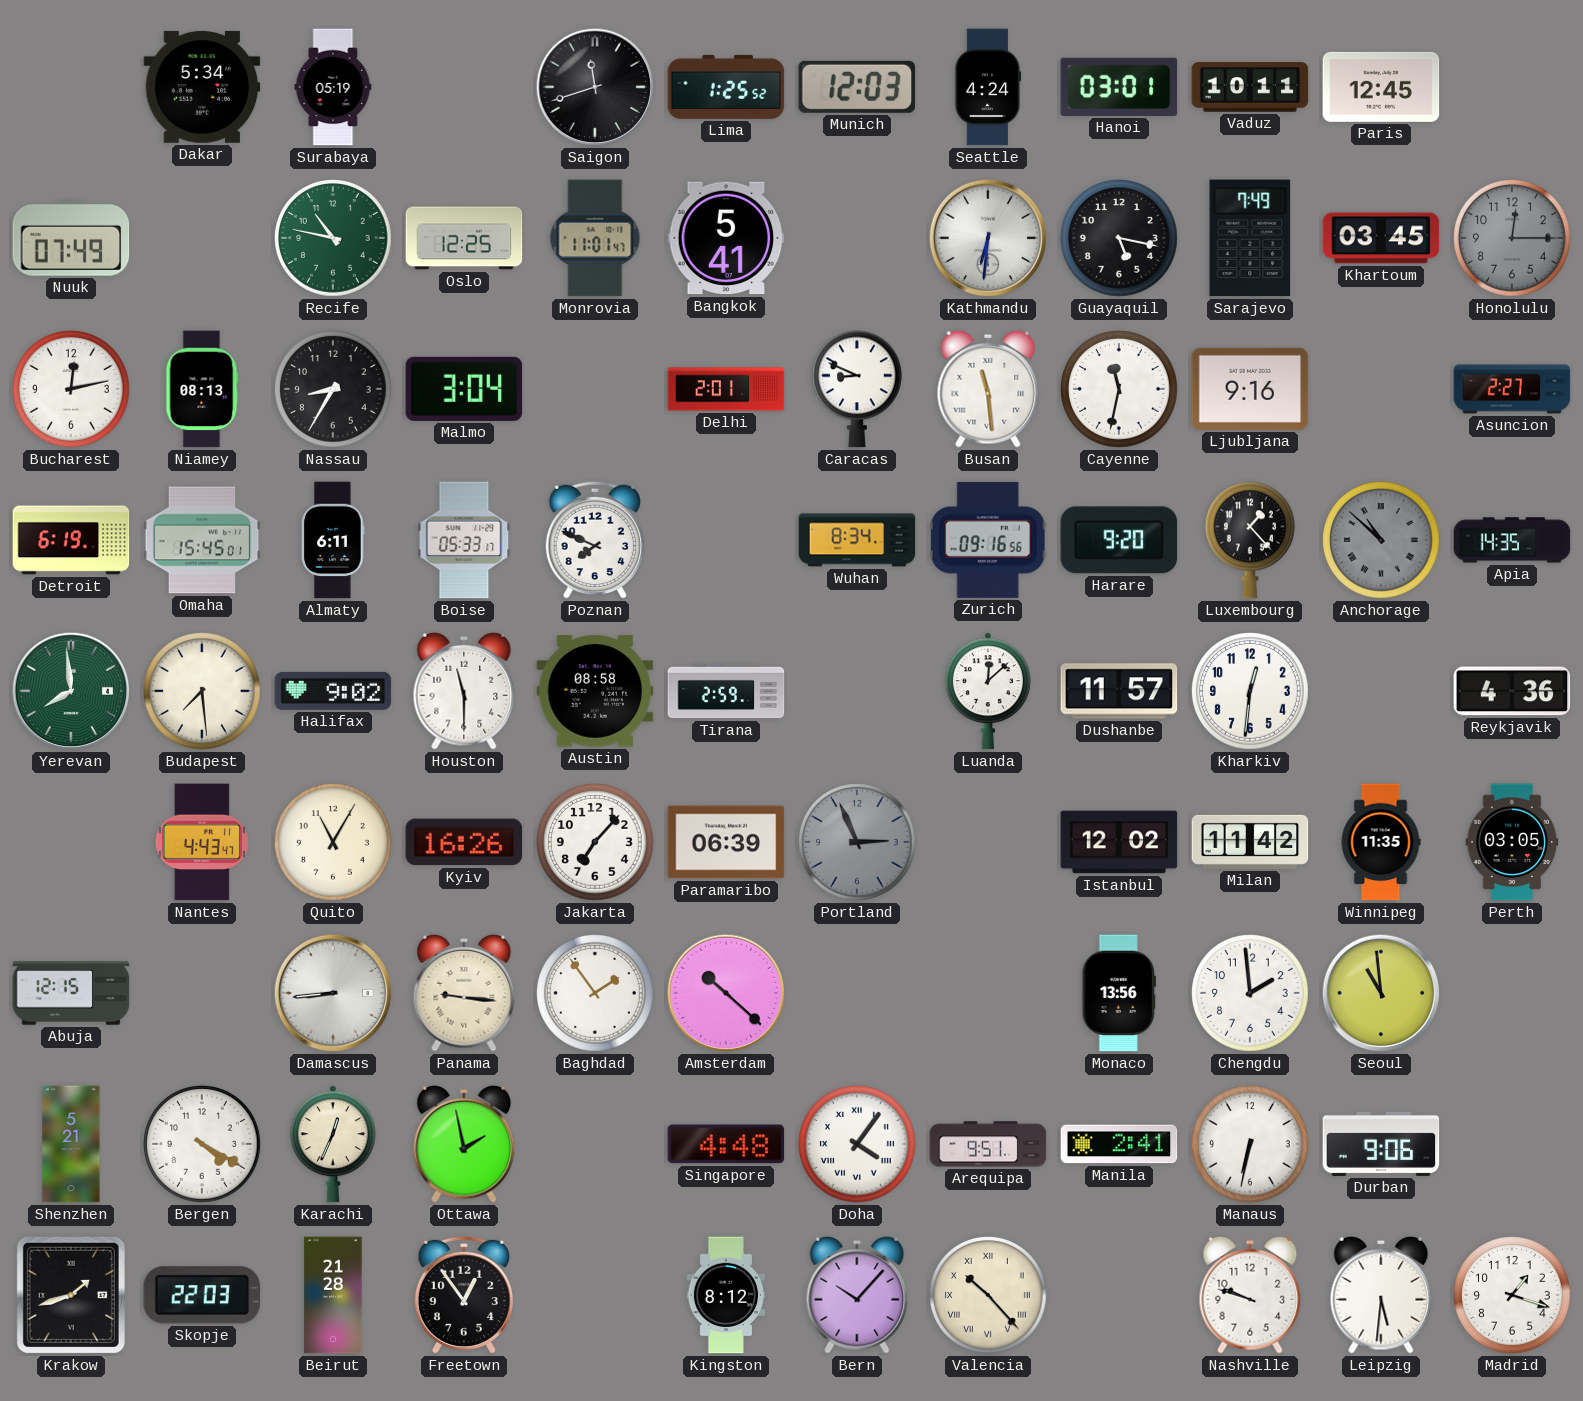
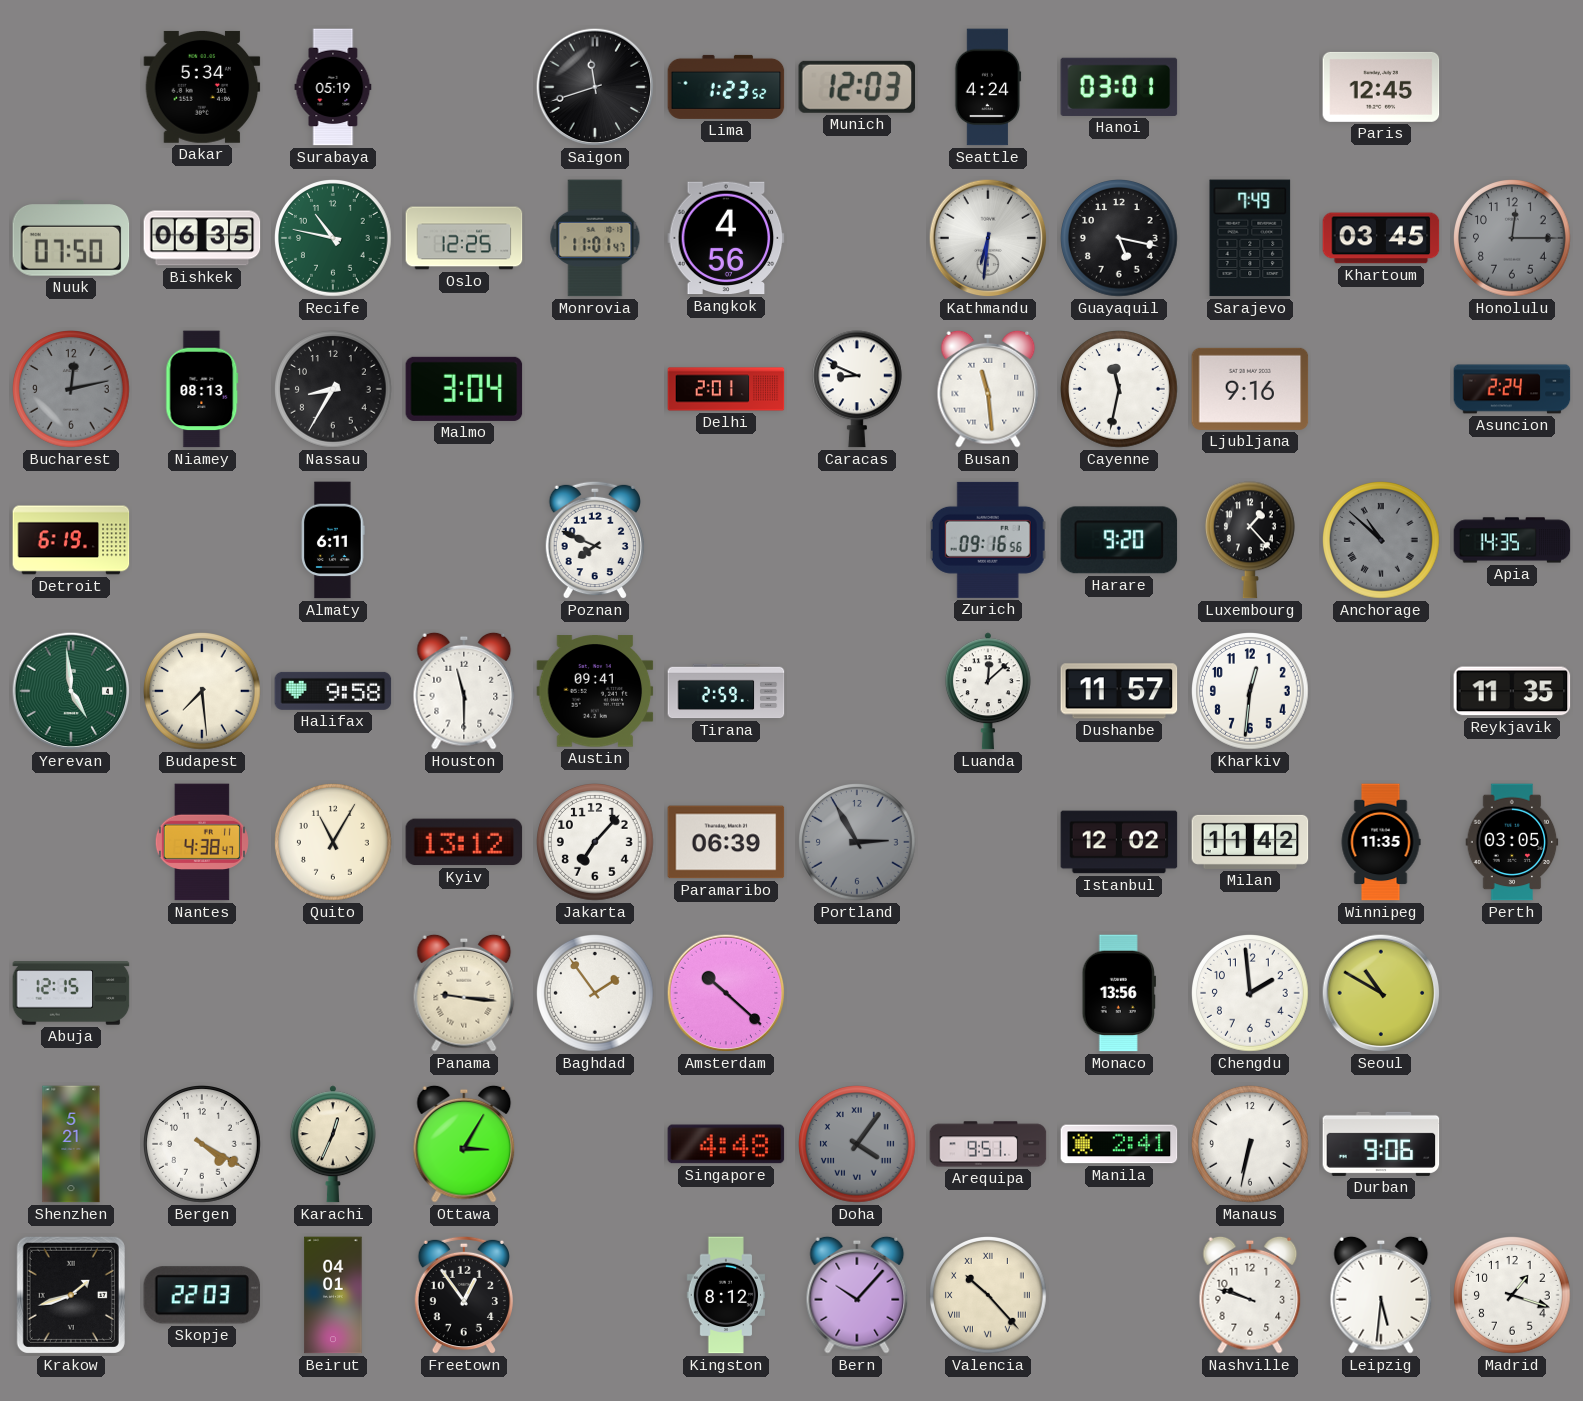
Lima: 1:25 -> 1:23
Vaduz: 10:11 -> none
Nuuk: 07:49 -> 07:50
Bishkek: none -> 06:35
Bangkok: 5:41 -> 4:56
Bucharest dial: white -> grey
Asuncion: 2:27 -> 2:24
Omaha: 15:45 -> none
Boise: 05:33 -> none
Wuhan: 8:34 -> none
Yerevan: 7:59 -> 4:59
Halifax: 9:02 -> 9:58
Austin: 08:58 -> 09:41
Reykjavik: 4:36 -> 11:35
Nantes: 4:43 -> 4:38
Kyiv: 16:26 -> 13:12
Portland: 2:56 -> 2:55
Damascus: 8:44 -> none
Seoul: 10:59 -> 10:50
Ottawa: 1:58 -> 3:05
Doha dial: white -> grey
Beirut: 21:28 -> 04:01
